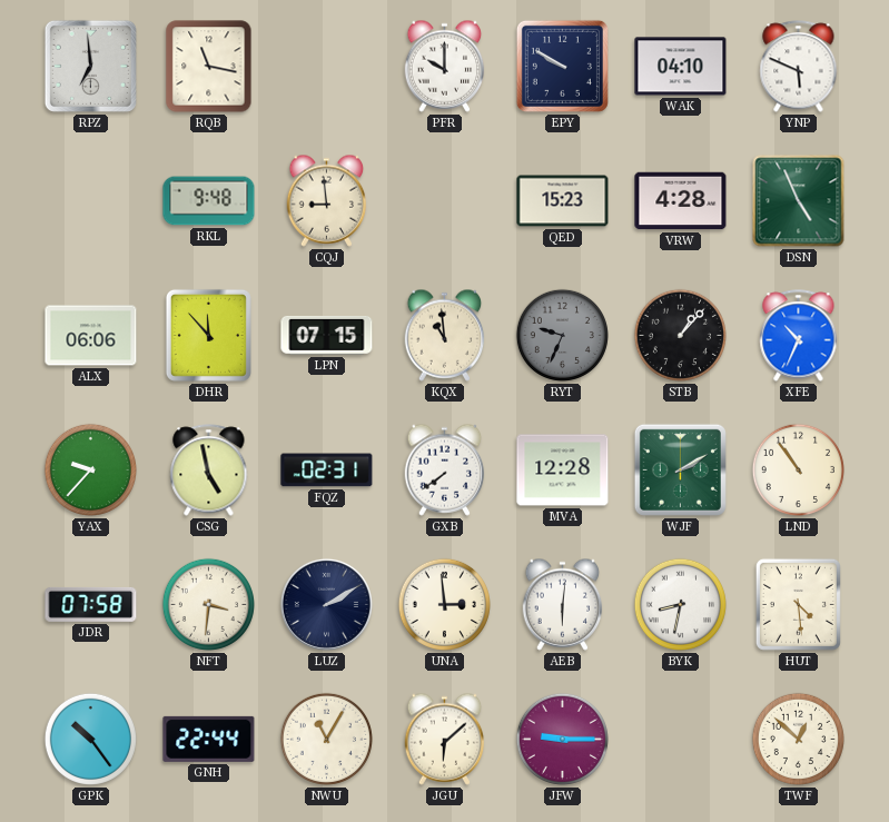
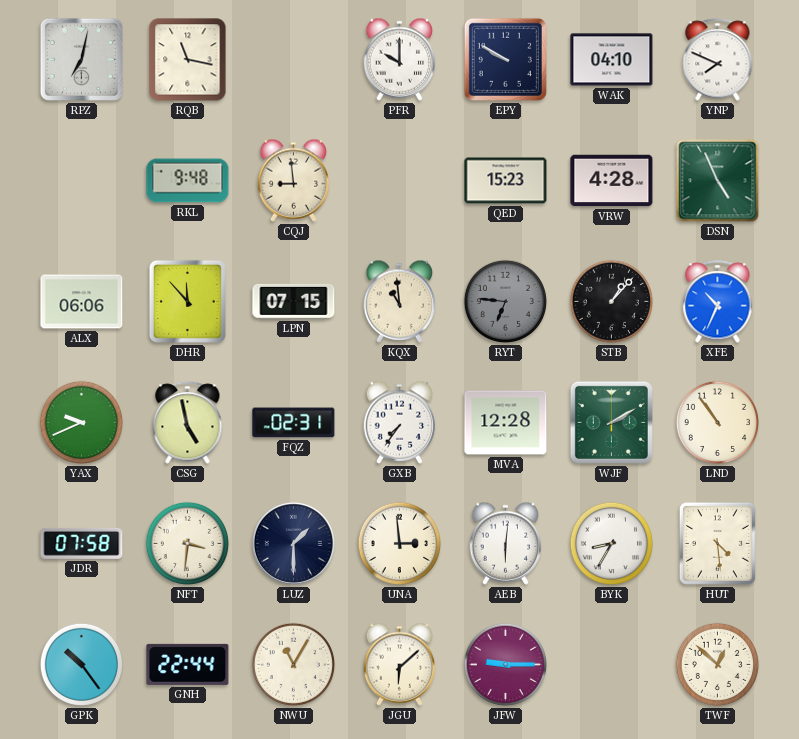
RPZ: 6:59 -> 7:02
YNP: 5:49 -> 7:49
RYT: 9:34 -> 6:46
YAX: 9:37 -> 9:41
GXB: 7:39 -> 7:36
LUZ: 2:10 -> 1:30
BYK: 8:32 -> 8:35
